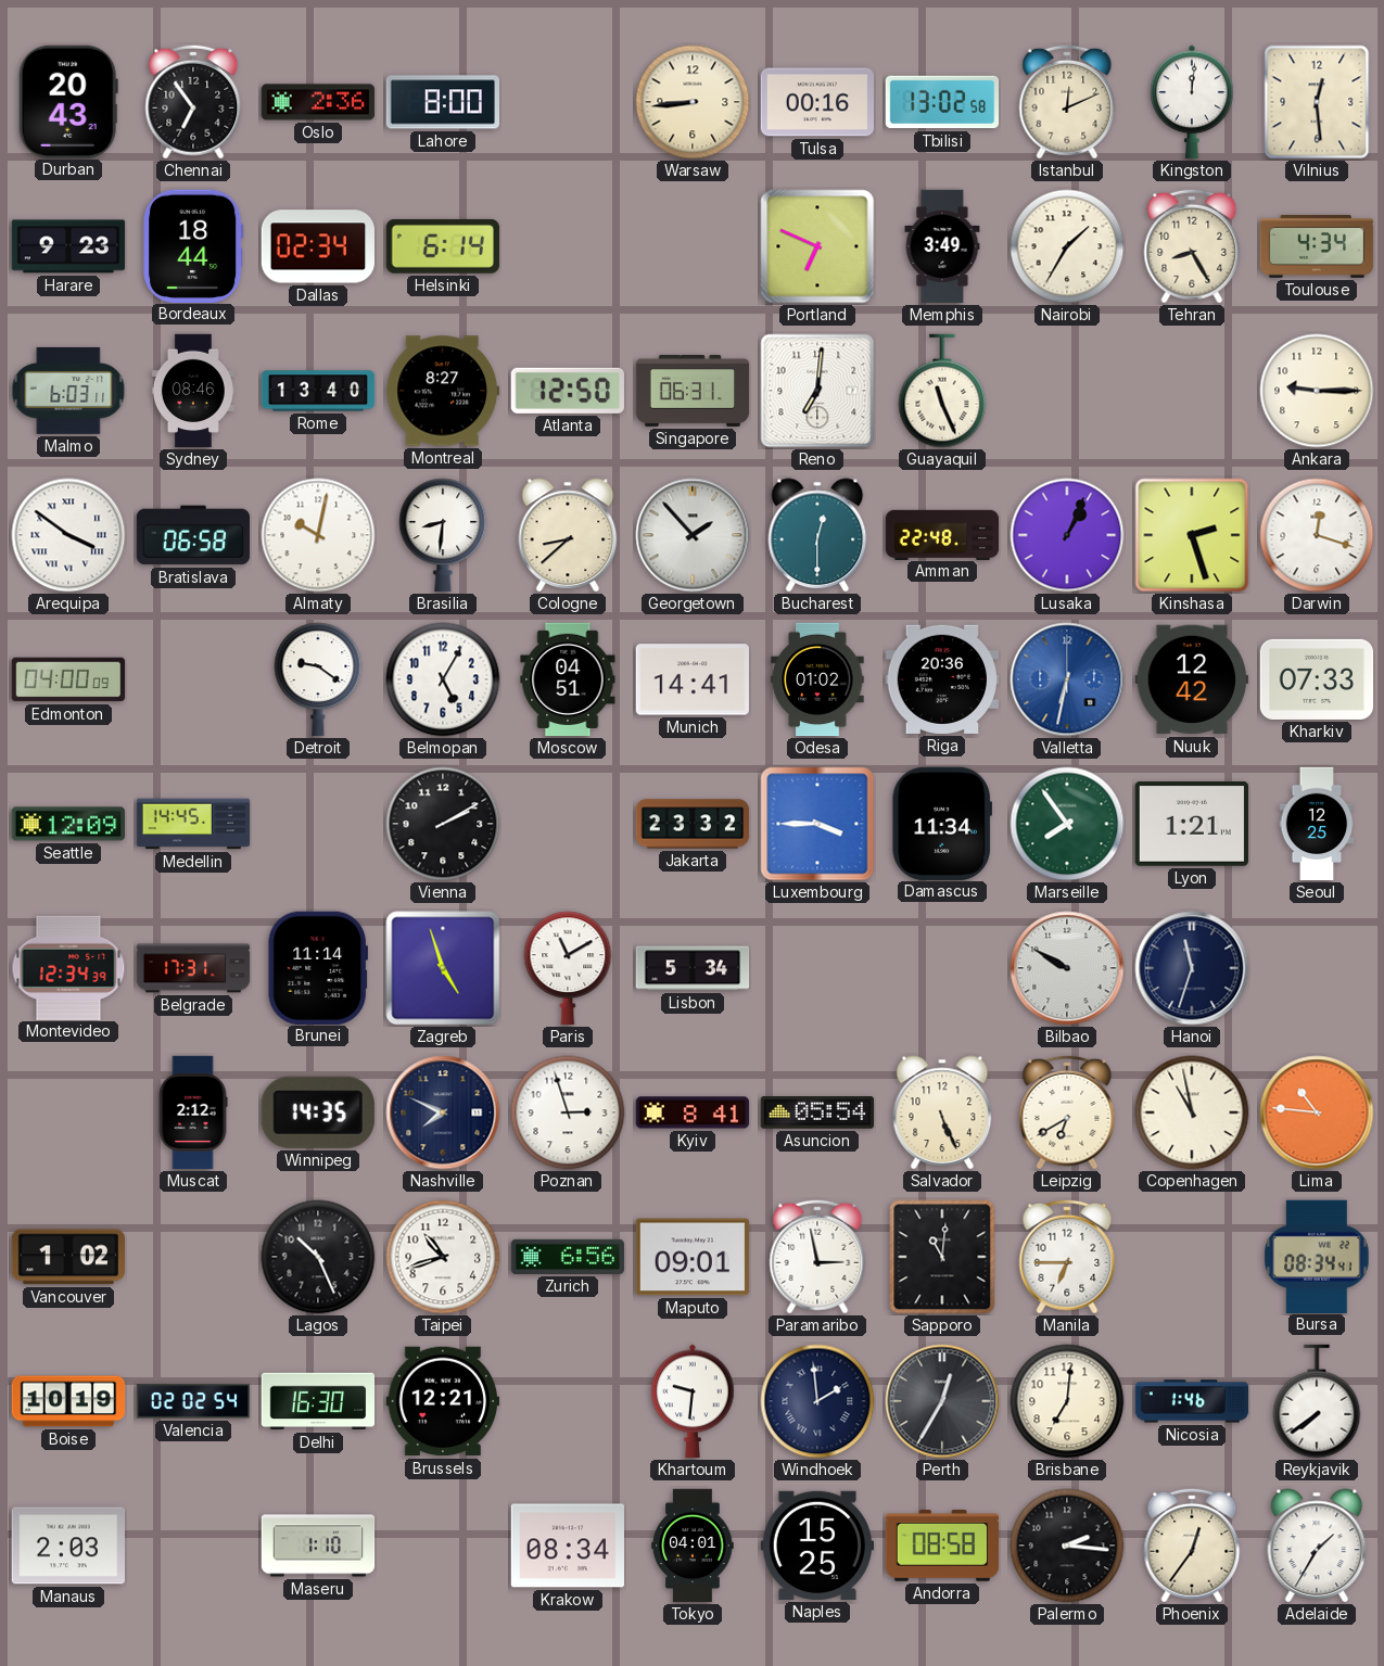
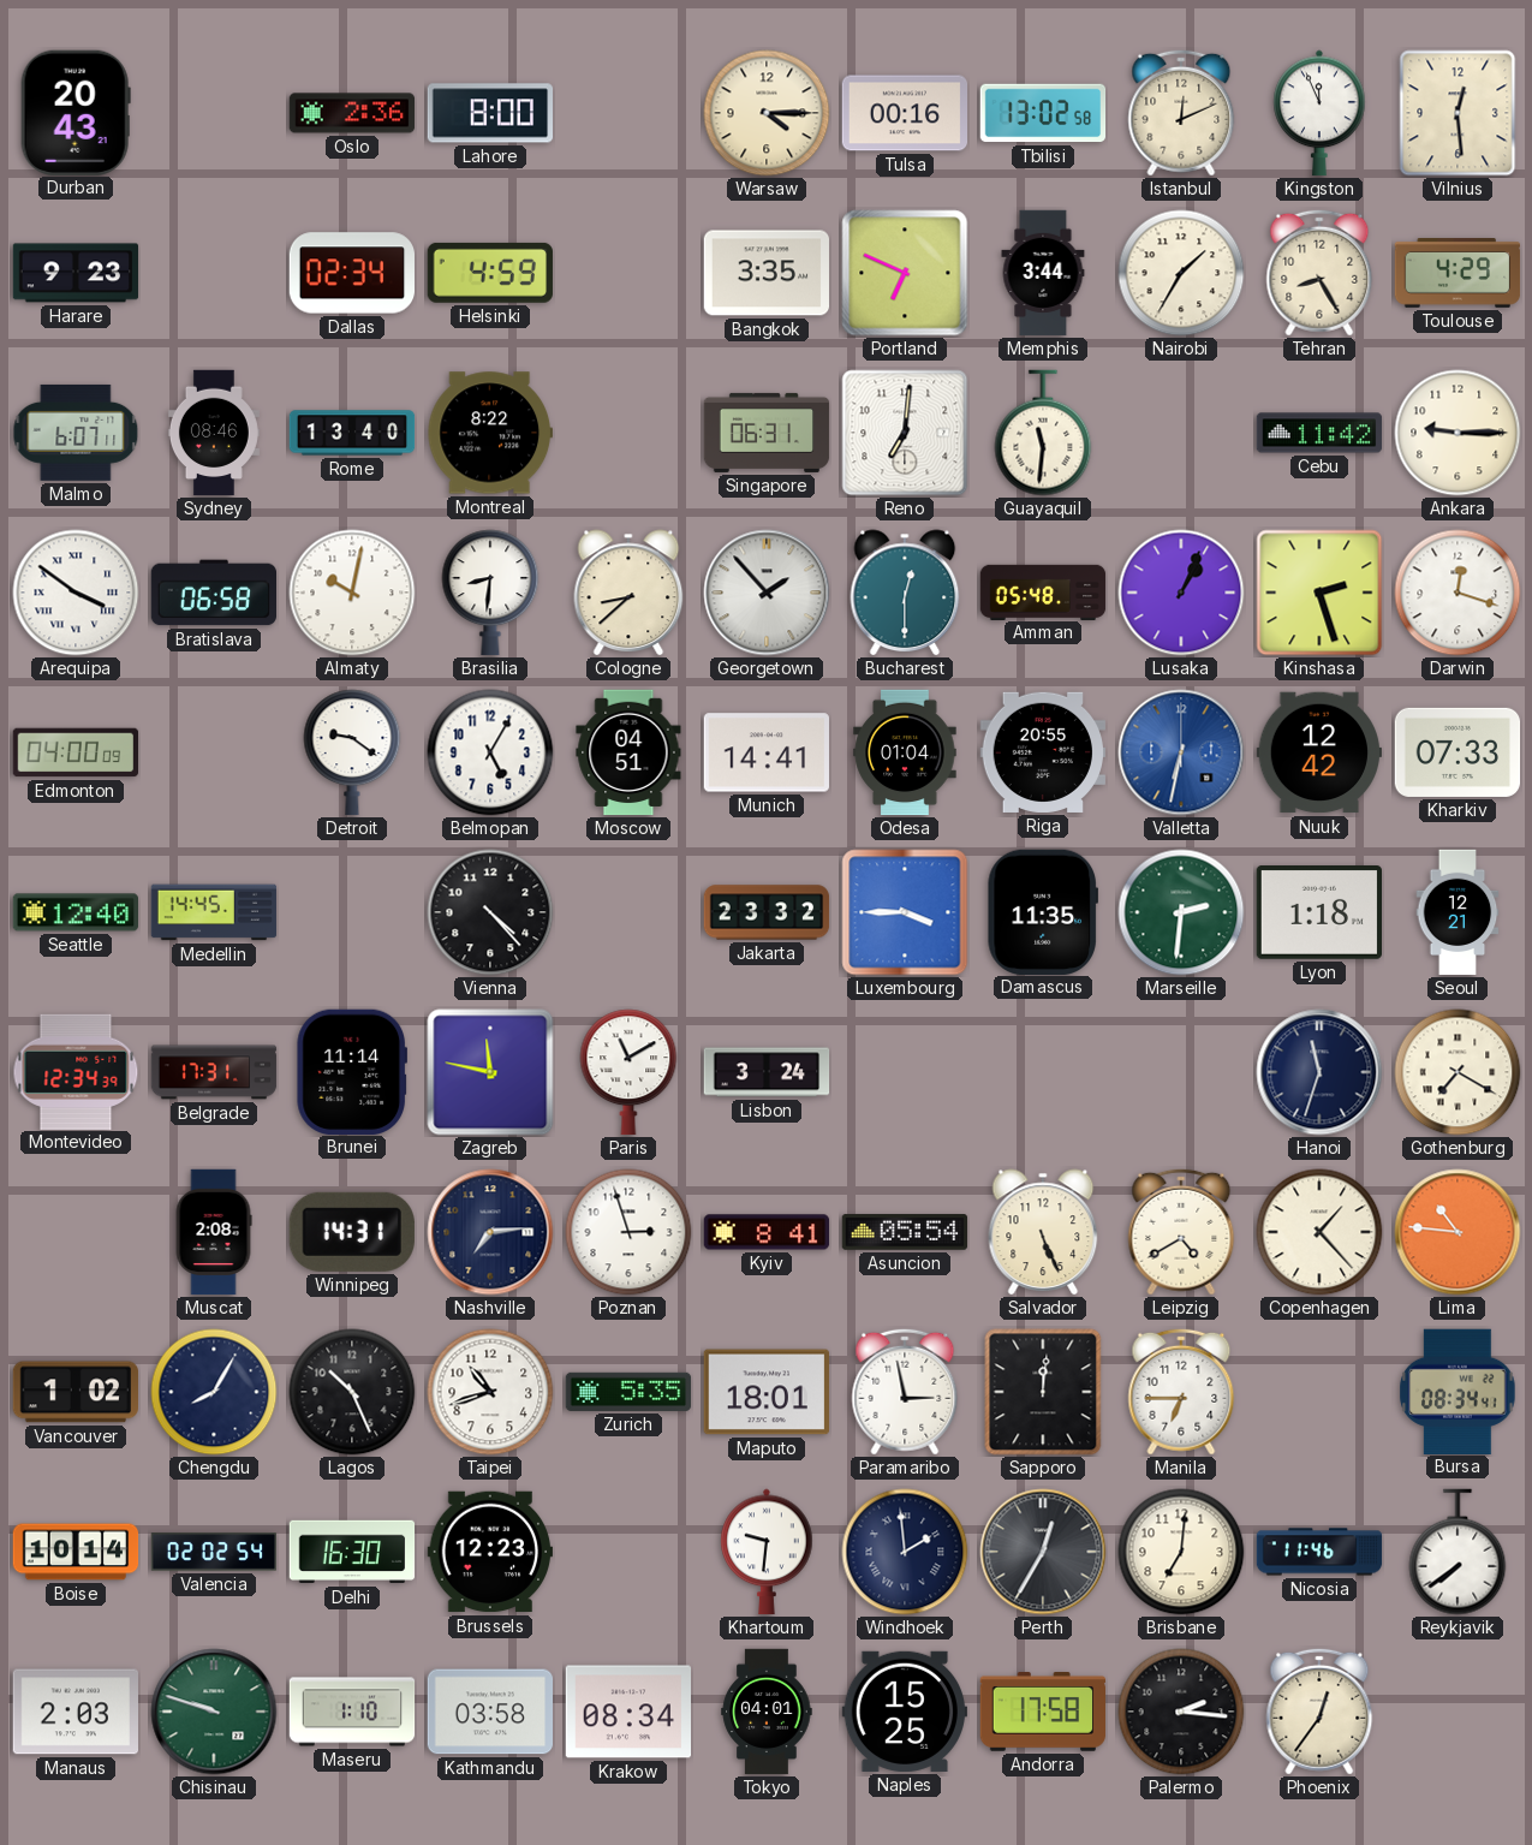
Chennai: 6:54 -> none
Warsaw: 8:44 -> 4:15
Kingston: 12:01 -> 11:56
Bordeaux: 18:44 -> none
Helsinki: 6:14 -> 4:59
Bangkok: none -> 3:35
Memphis: 3:49 -> 3:44
Toulouse: 4:34 -> 4:29
Malmo: 6:03 -> 6:07
Montreal: 8:27 -> 8:22
Atlanta: 12:50 -> none
Guayaquil: 11:26 -> 11:31
Cebu: none -> 11:42
Amman: 22:48 -> 05:48
Odesa: 01:02 -> 01:04
Riga: 20:36 -> 20:55
Seattle: 12:09 -> 12:40
Vienna: 2:10 -> 4:23
Damascus: 11:34 -> 11:35
Marseille: 7:54 -> 2:31
Lyon: 1:21 -> 1:18
Seoul: 12:25 -> 12:21
Zagreb: 4:57 -> 11:47
Lisbon: 5:34 -> 3:24
Bilbao: 9:50 -> none
Gothenburg: none -> 7:20
Muscat: 2:12 -> 2:08
Winnipeg: 14:35 -> 14:31
Nashville: 7:49 -> 7:14
Leipzig: 6:40 -> 4:40
Copenhagen: 10:58 -> 1:23
Chengdu: none -> 8:05
Zurich: 6:56 -> 5:35
Maputo: 09:01 -> 18:01
Sapporo: 11:01 -> 12:01
Boise: 10:19 -> 10:14
Brussels: 12:21 -> 12:23
Nicosia: 1:46 -> 11:46
Chisinau: none -> 9:48
Kathmandu: none -> 03:58
Andorra: 08:58 -> 17:58
Adelaide: 1:35 -> none
